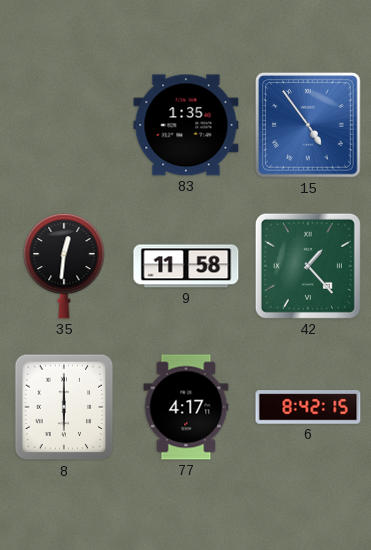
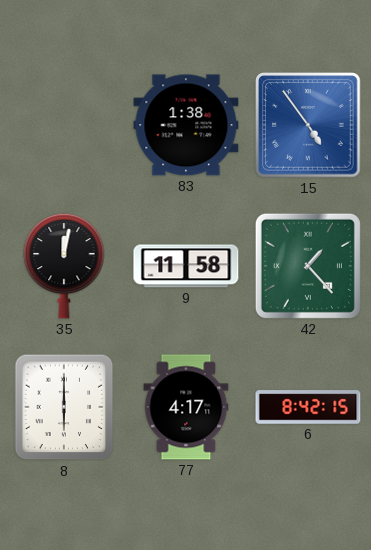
83: 1:35 -> 1:38
35: 12:31 -> 12:02
